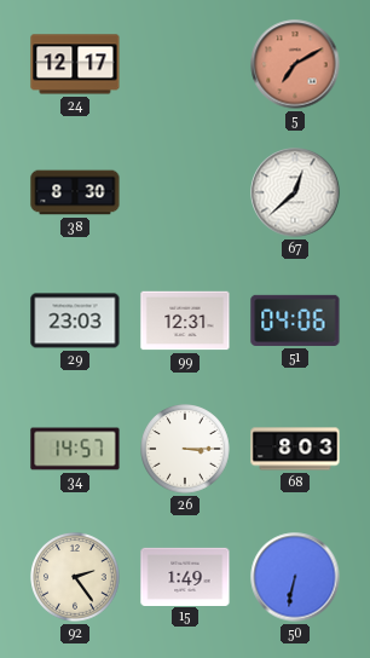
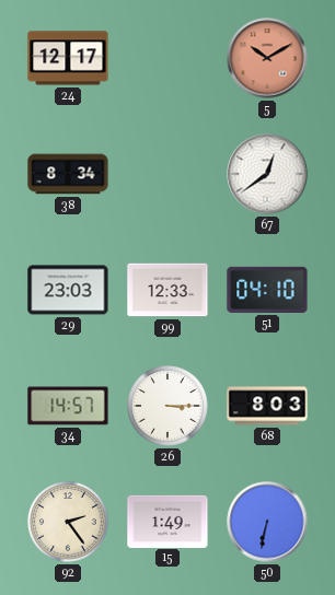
5: 7:10 -> 10:10
38: 8:30 -> 8:34
67: 12:38 -> 12:39
99: 12:31 -> 12:33
51: 04:06 -> 04:10
